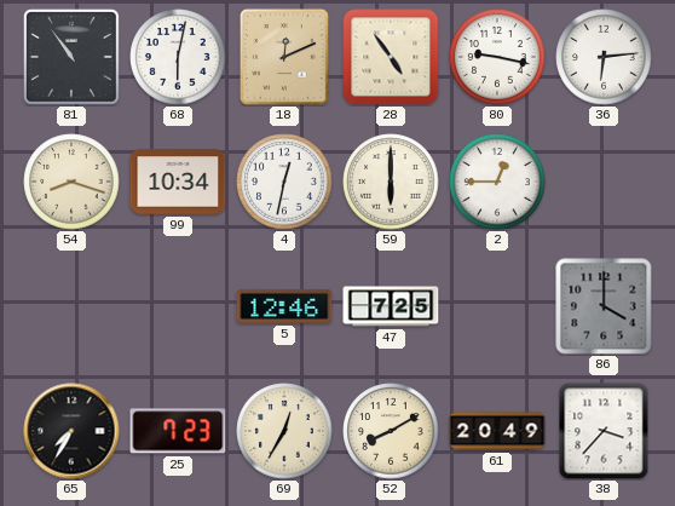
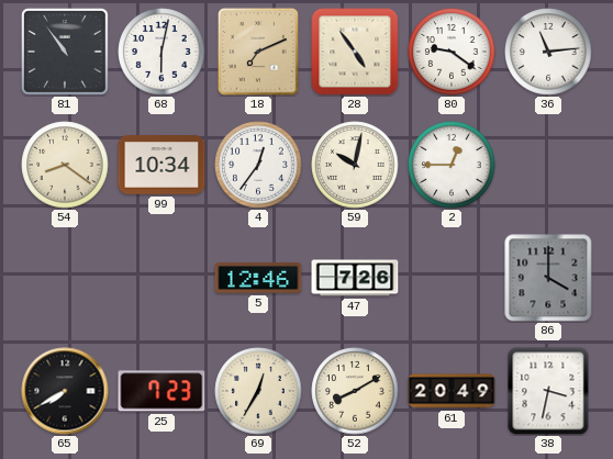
18: 12:11 -> 7:11
80: 9:17 -> 9:21
36: 6:14 -> 11:14
54: 8:18 -> 8:21
4: 12:32 -> 12:36
59: 6:00 -> 10:02
47: 7:25 -> 7:26
65: 7:35 -> 7:40
38: 3:37 -> 3:32
